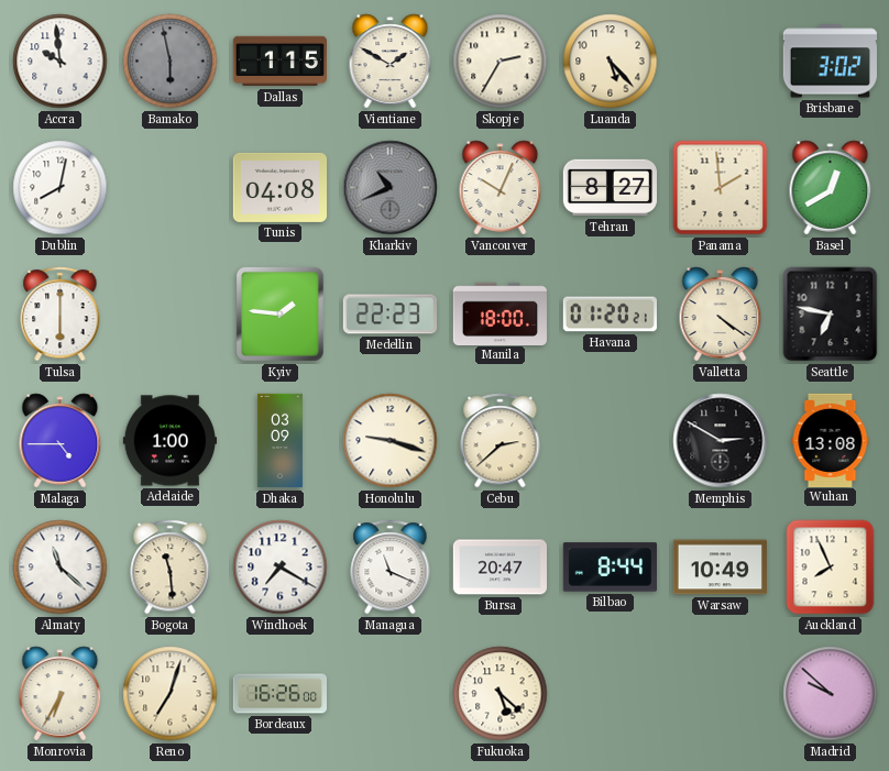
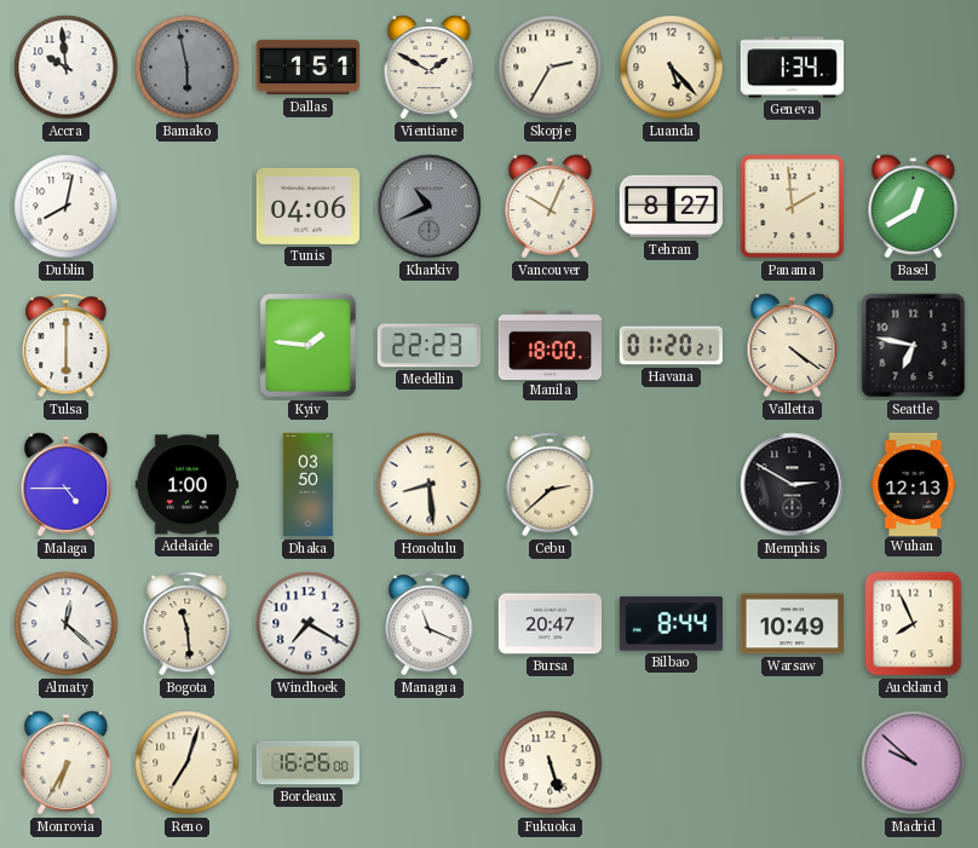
Dallas: 1:15 -> 1:51
Geneva: none -> 1:34
Brisbane: 3:02 -> none
Tunis: 04:08 -> 04:06
Dhaka: 03:09 -> 03:50
Honolulu: 9:18 -> 8:29
Wuhan: 13:08 -> 12:13
Almaty: 11:22 -> 12:22
Fukuoka: 5:22 -> 5:27
